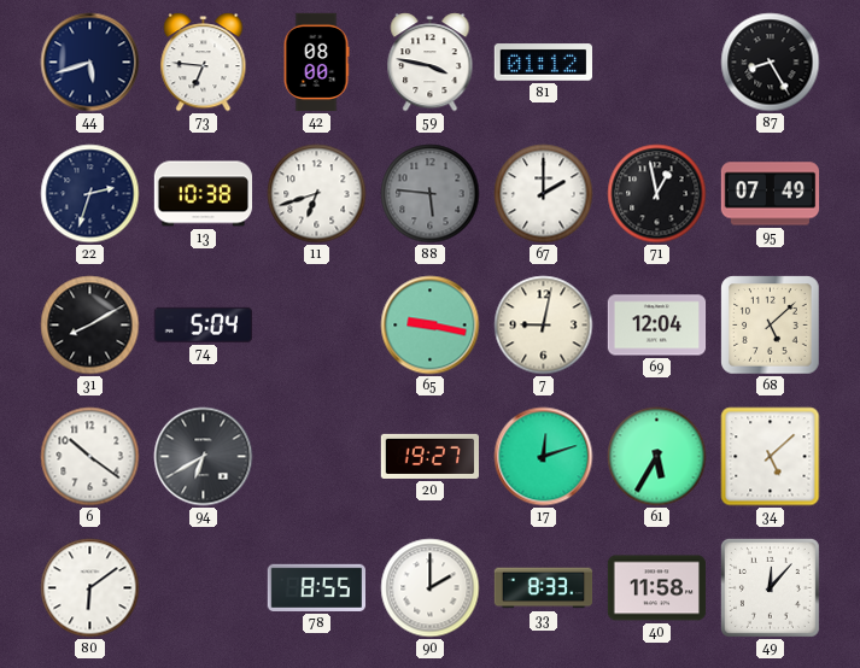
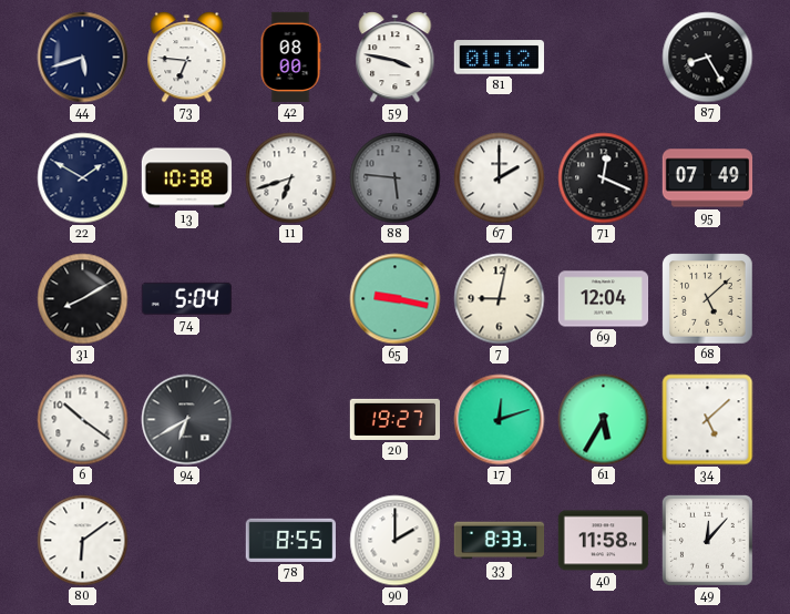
22: 2:33 -> 1:50
71: 12:58 -> 12:19
